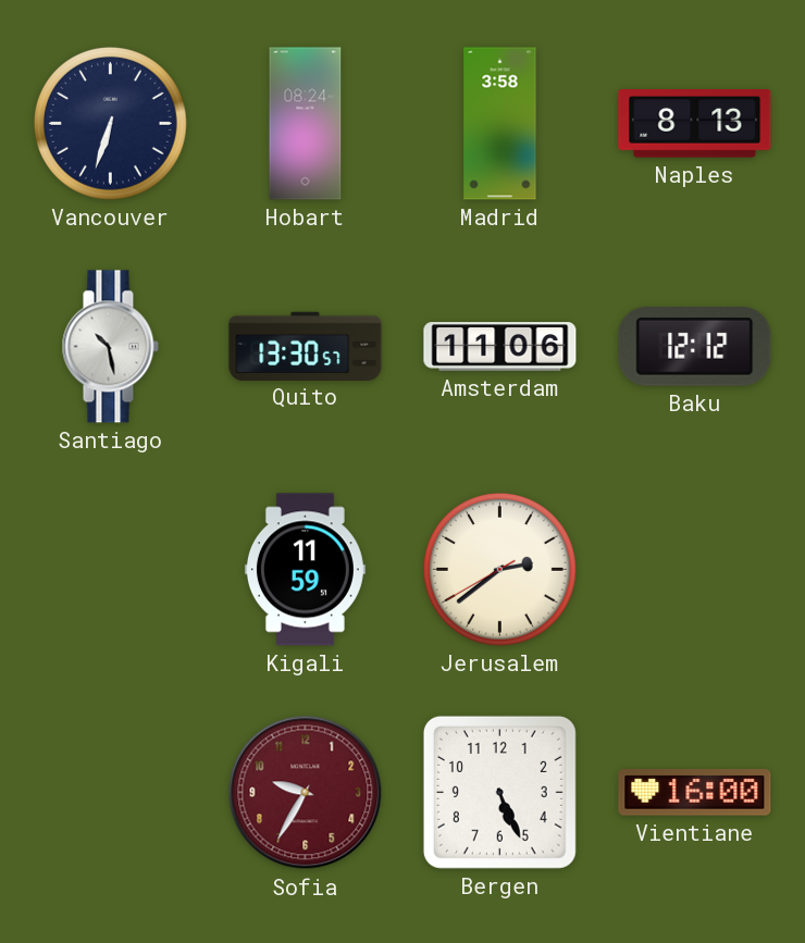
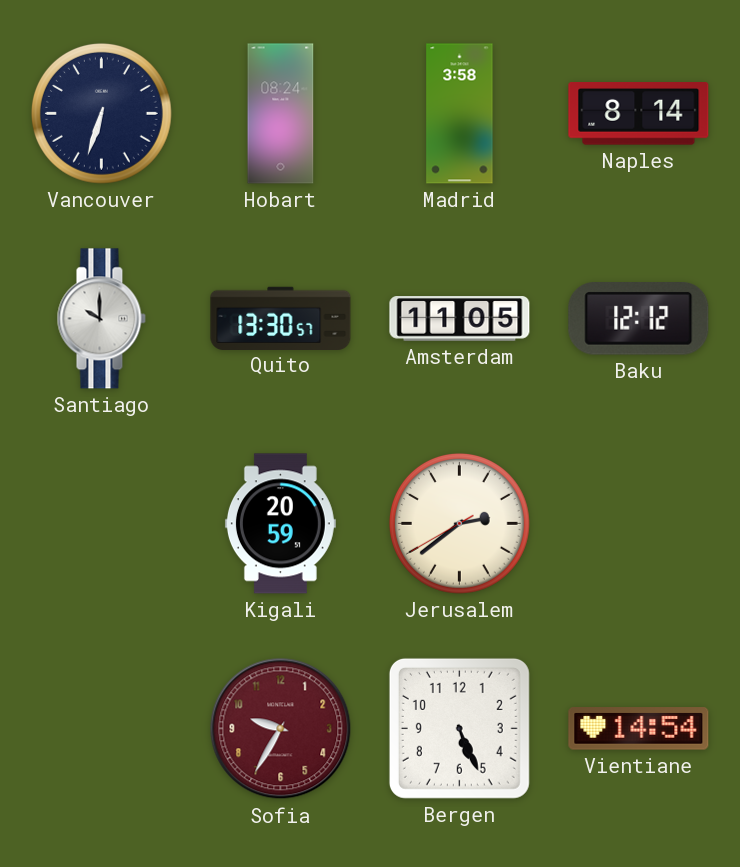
Naples: 8:13 -> 8:14
Santiago: 10:28 -> 10:00
Amsterdam: 11:06 -> 11:05
Kigali: 11:59 -> 20:59
Vientiane: 16:00 -> 14:54
